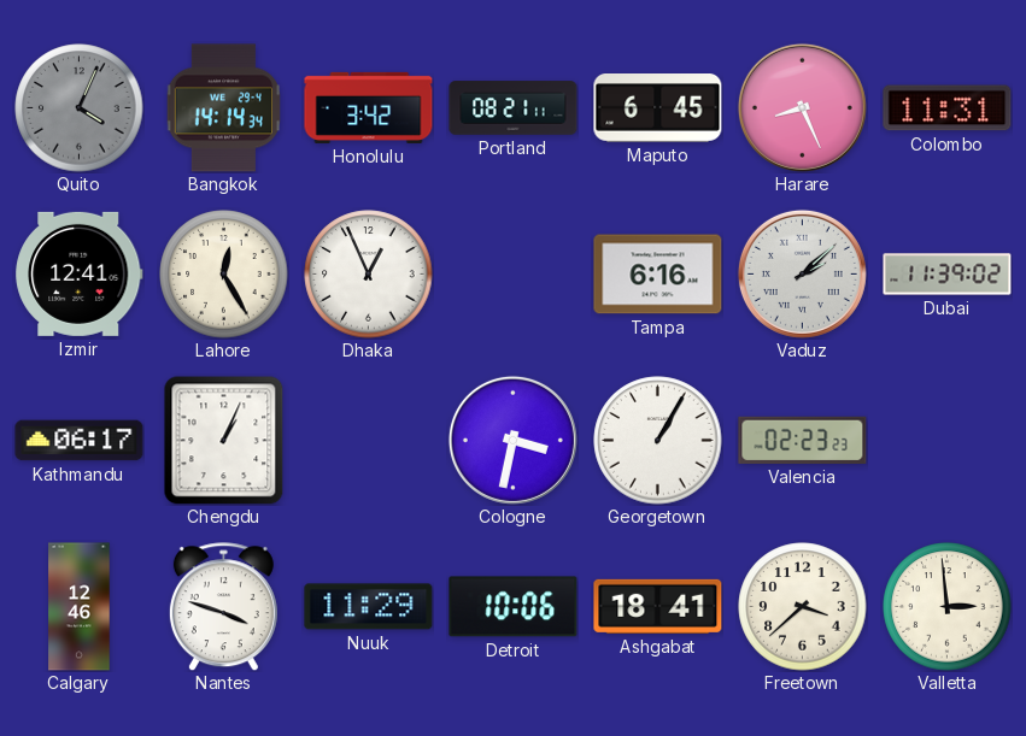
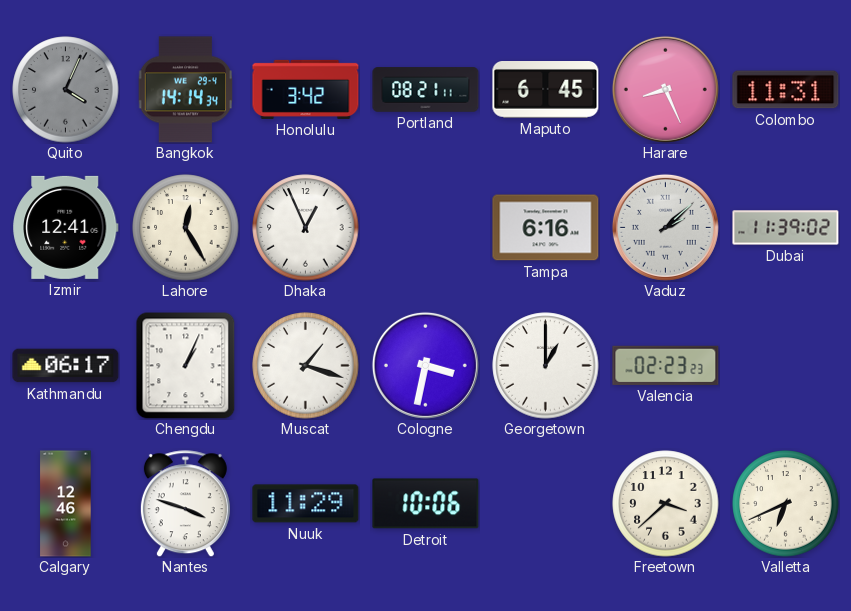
Muscat: none -> 1:18
Georgetown: 1:05 -> 1:00
Ashgabat: 18:41 -> none
Valletta: 2:59 -> 6:41
